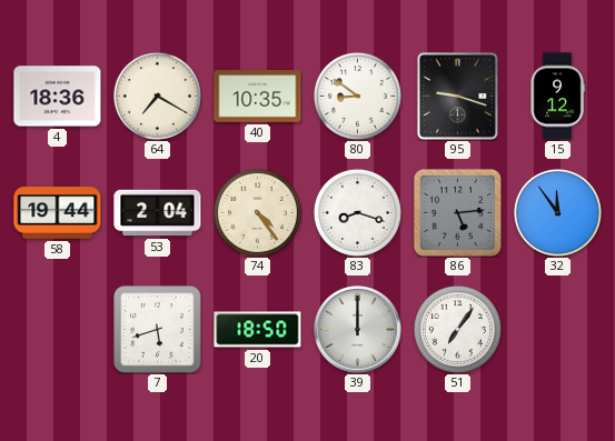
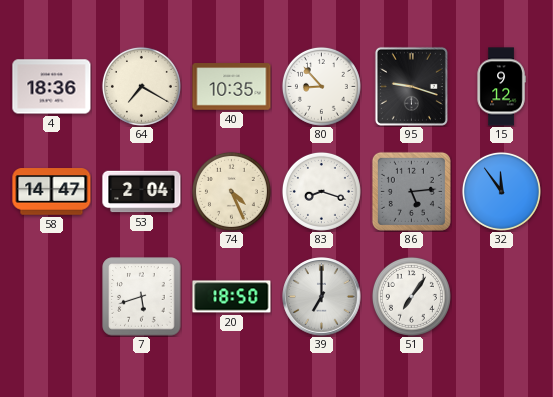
80: 8:51 -> 8:53
58: 19:44 -> 14:47
74: 4:24 -> 4:26
39: 12:00 -> 7:00
